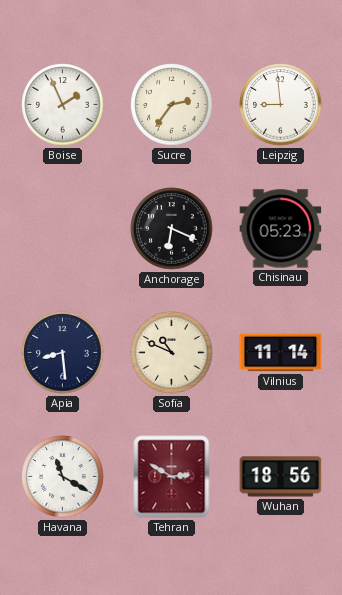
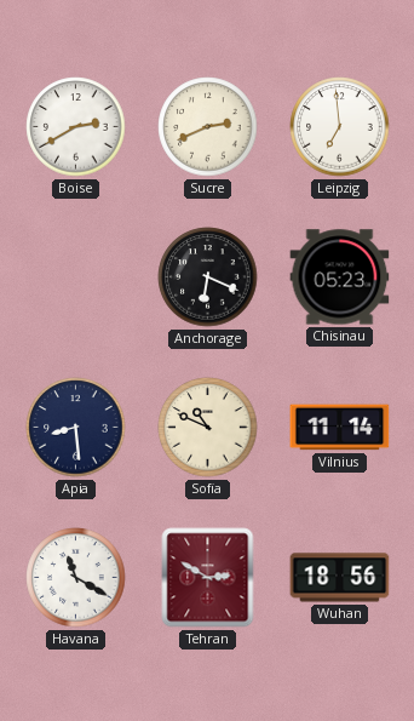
Boise: 1:56 -> 2:40
Sucre: 2:36 -> 2:41
Leipzig: 8:59 -> 6:59
